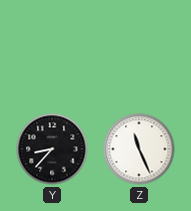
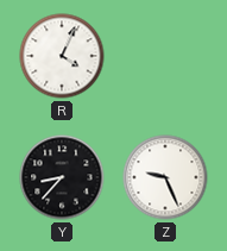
R: none -> 4:04
Z: 11:26 -> 9:26
